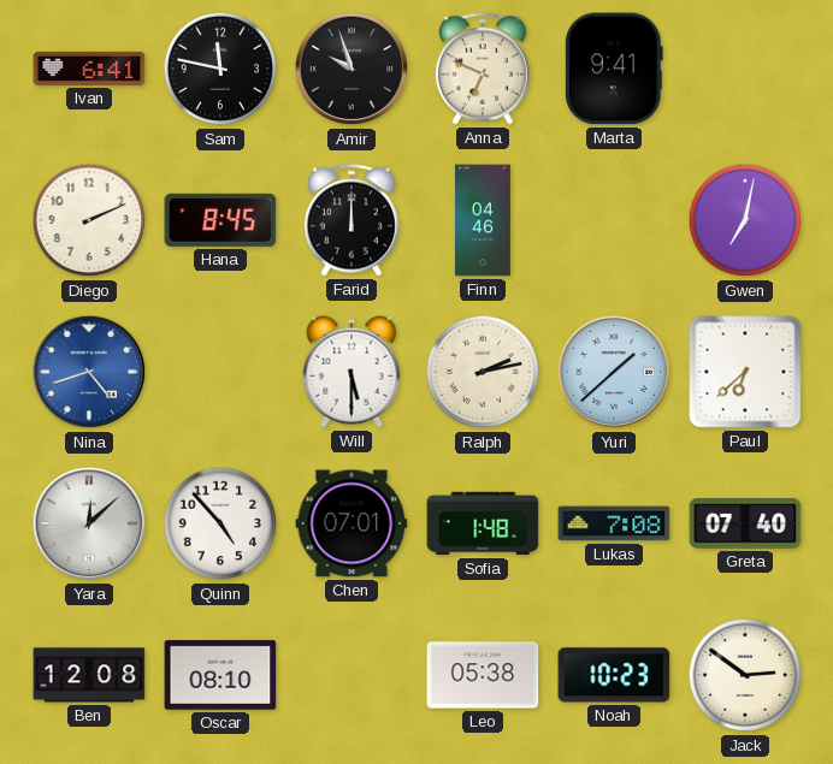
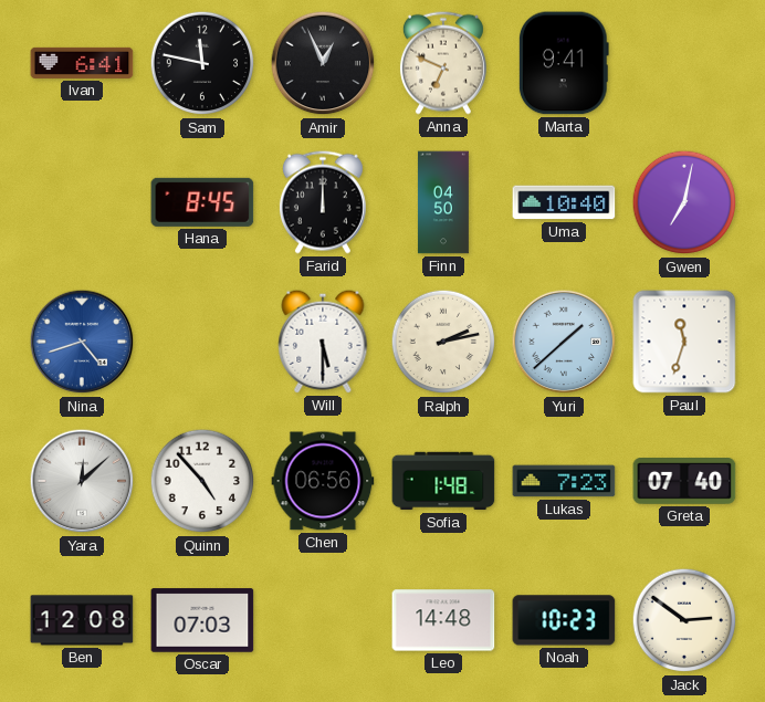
Amir: 9:57 -> 12:56
Diego: 2:11 -> none
Finn: 04:46 -> 04:50
Uma: none -> 10:40
Paul: 6:38 -> 11:33
Chen: 07:01 -> 06:56
Lukas: 7:08 -> 7:23
Oscar: 08:10 -> 07:03
Leo: 05:38 -> 14:48
